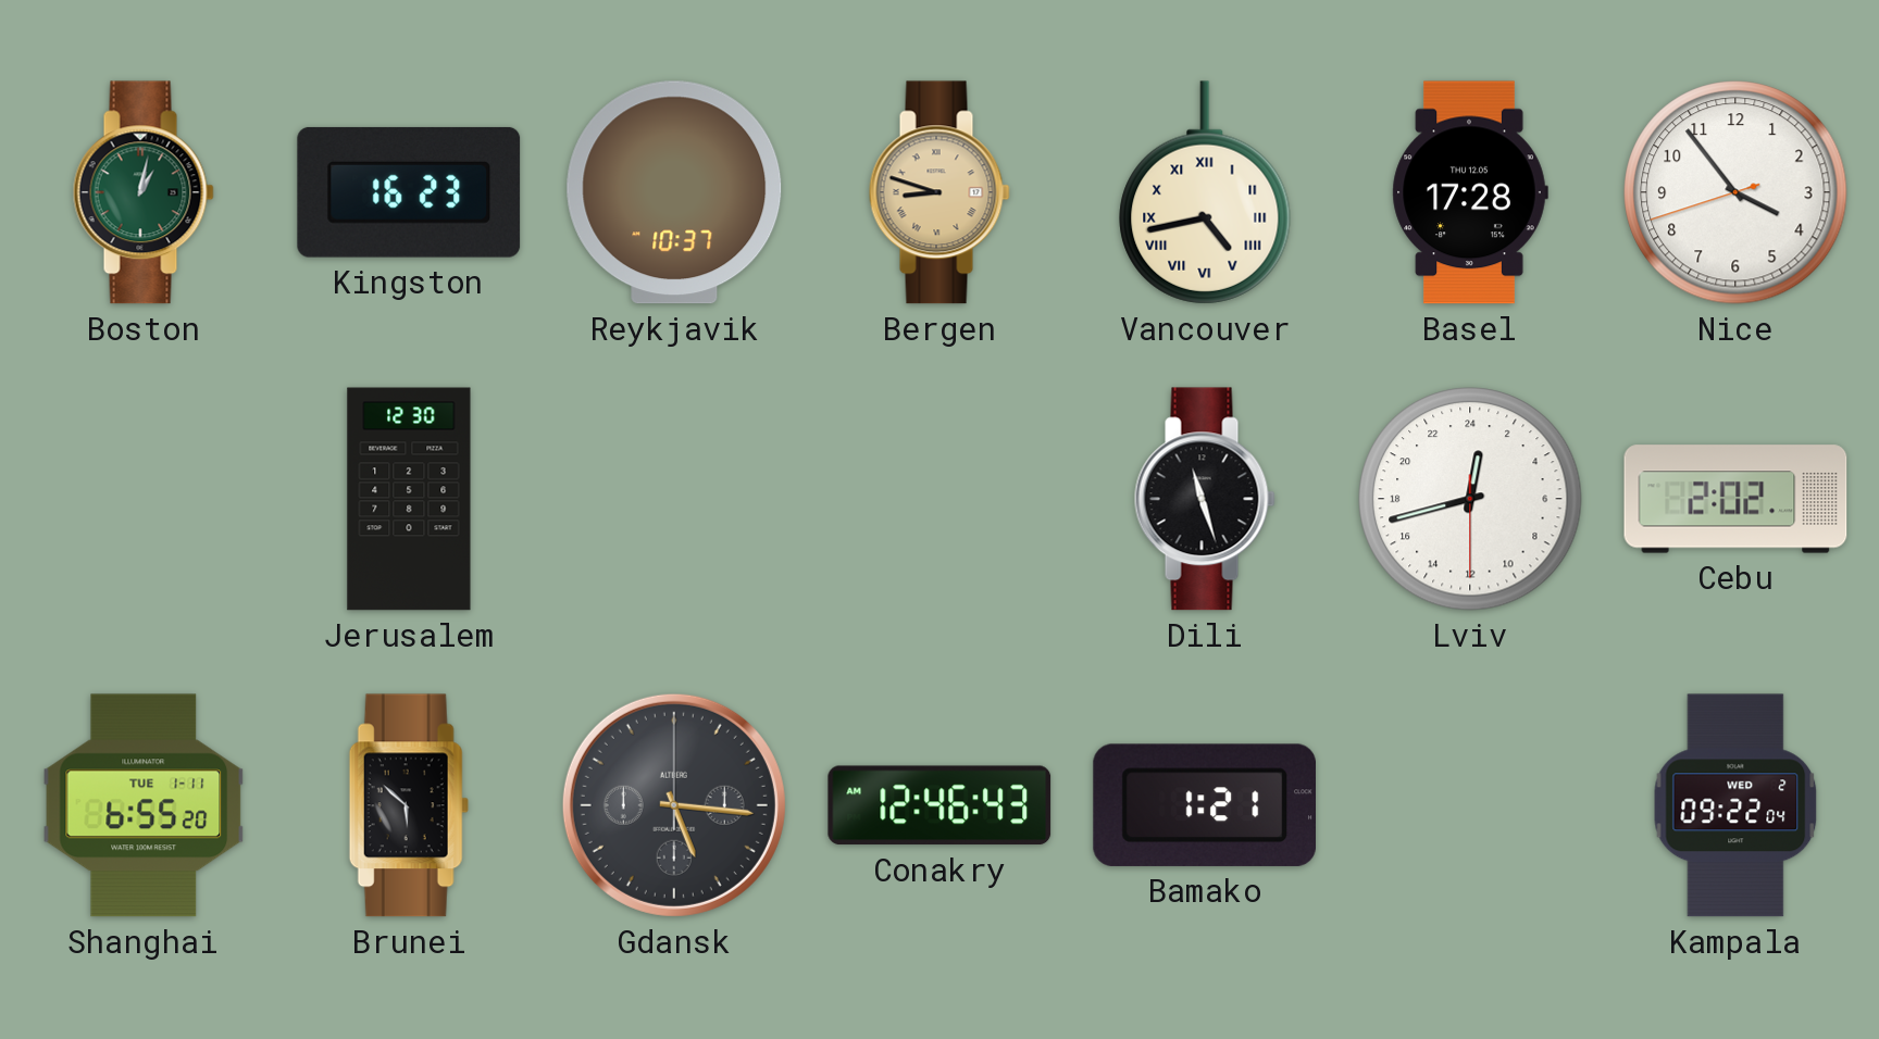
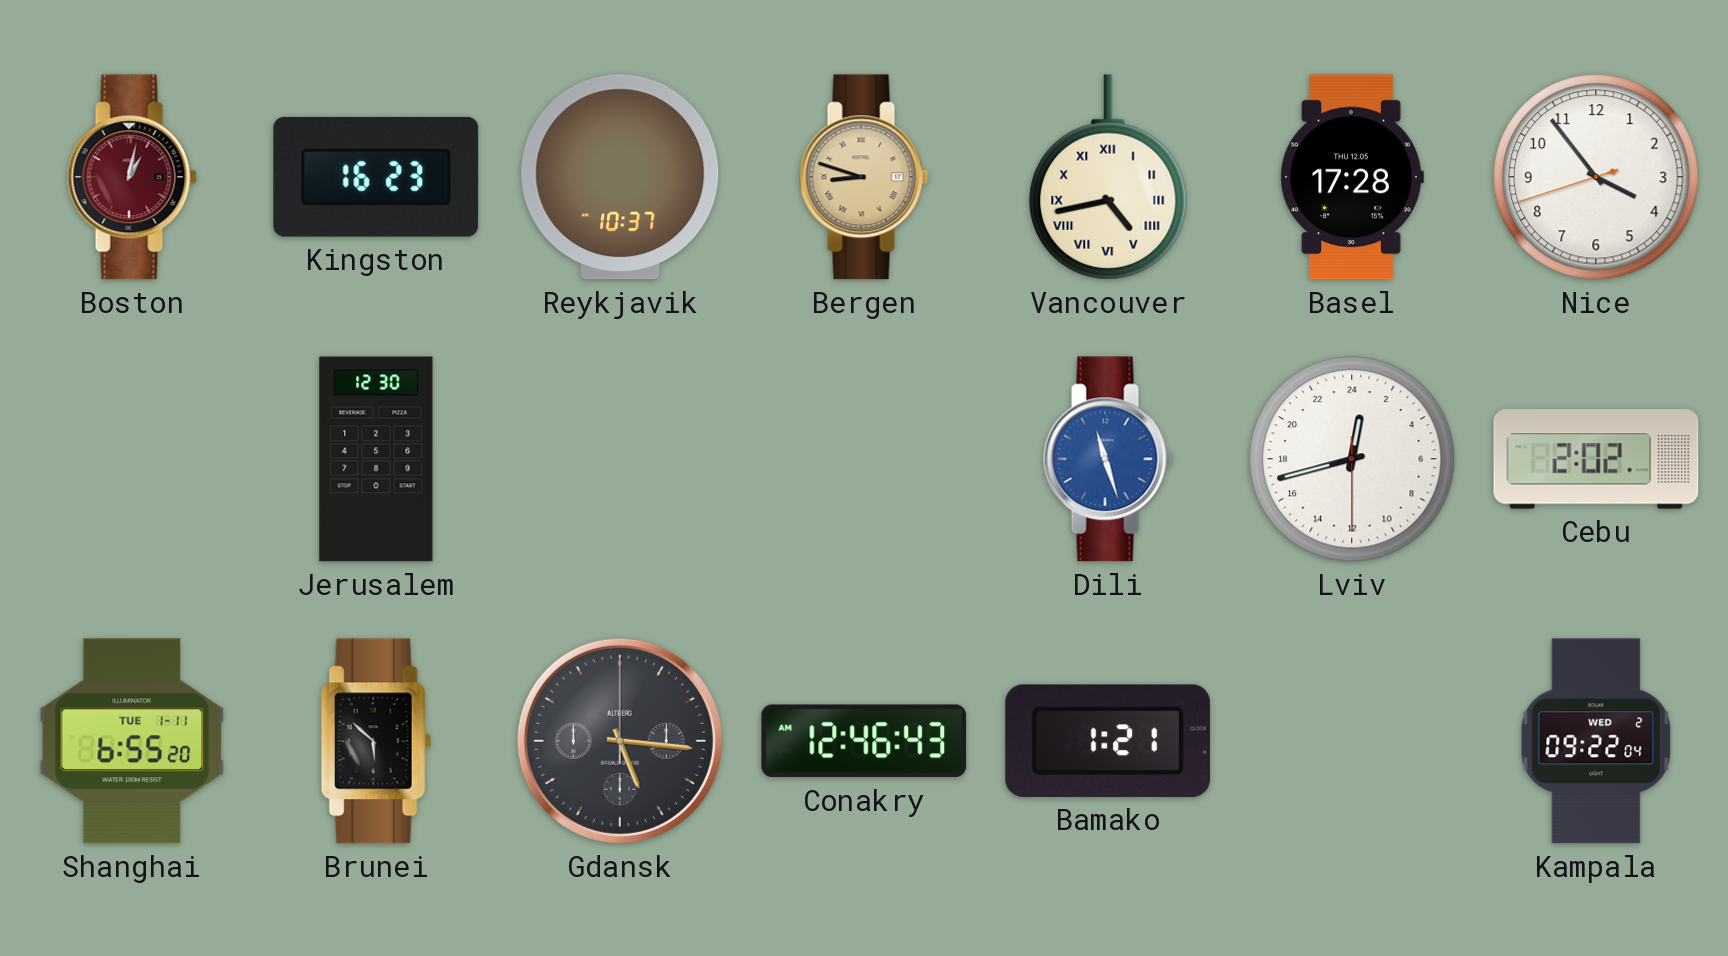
Boston dial: green -> burgundy
Dili dial: black -> blue
